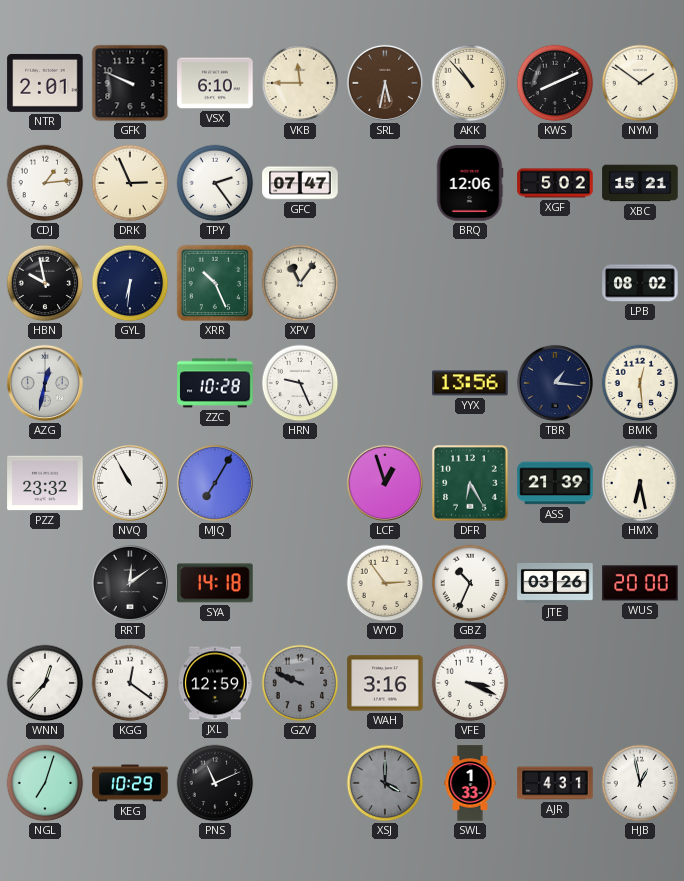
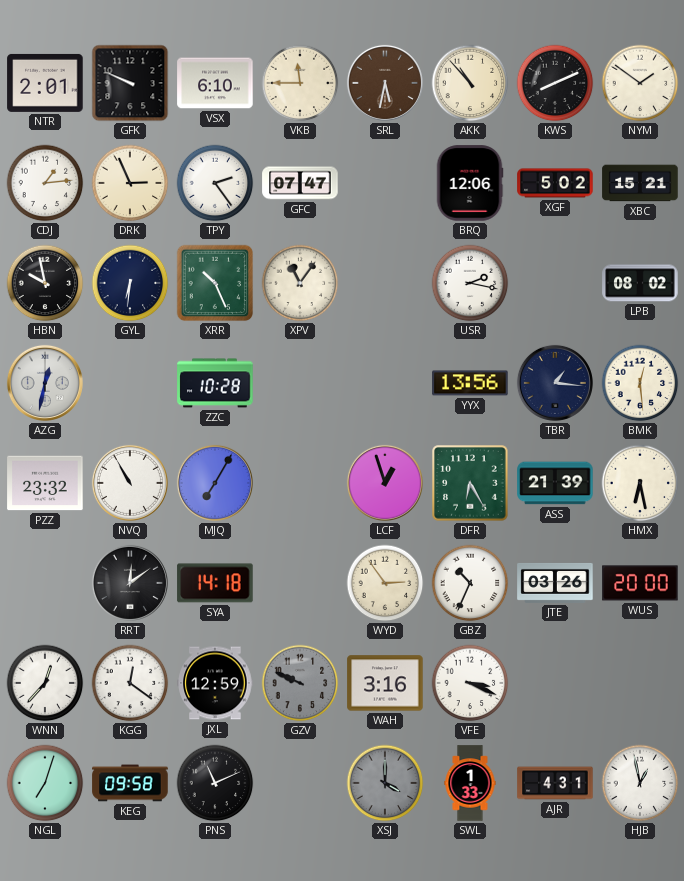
USR: none -> 2:17
HRN: 9:26 -> none
KEG: 10:29 -> 09:58
